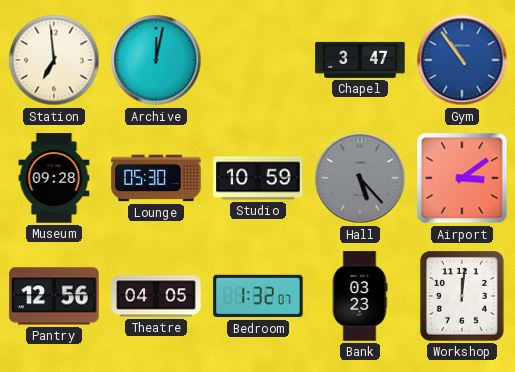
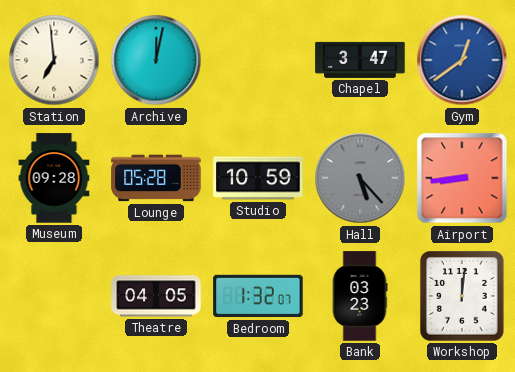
Gym: 10:54 -> 12:39
Lounge: 05:30 -> 05:28
Airport: 3:09 -> 8:44
Pantry: 12:56 -> none
